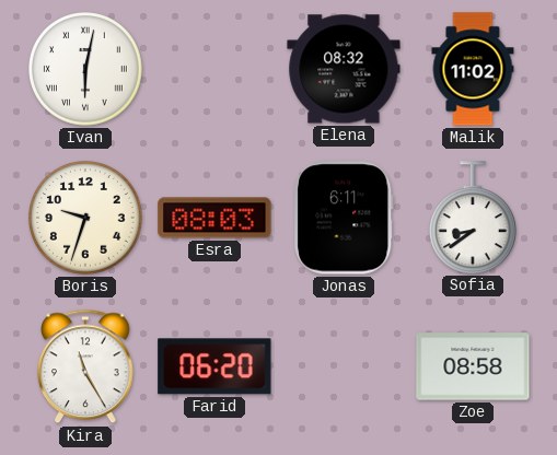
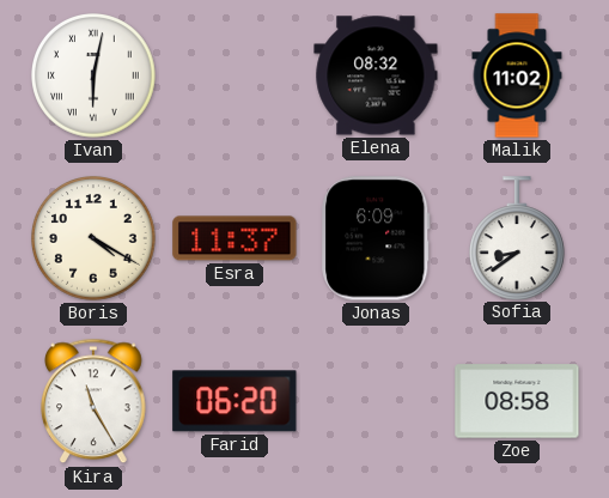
Boris: 9:33 -> 4:20
Esra: 08:03 -> 11:37
Jonas: 6:11 -> 6:09
